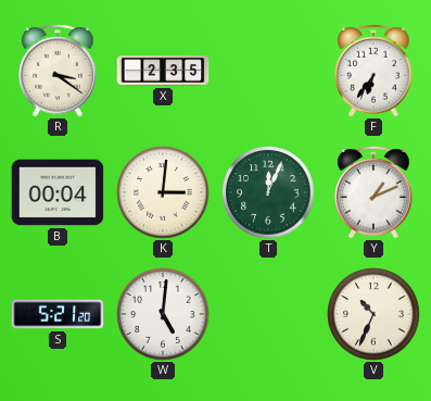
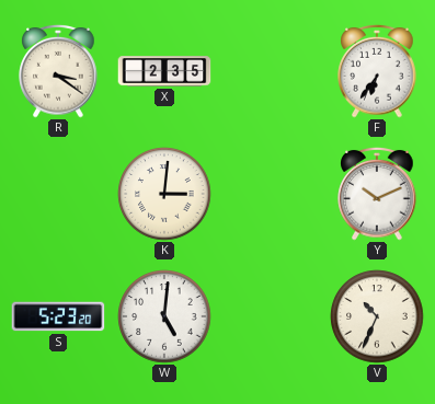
B: 00:04 -> none
T: 12:04 -> none
Y: 1:11 -> 10:11
S: 5:21 -> 5:23
